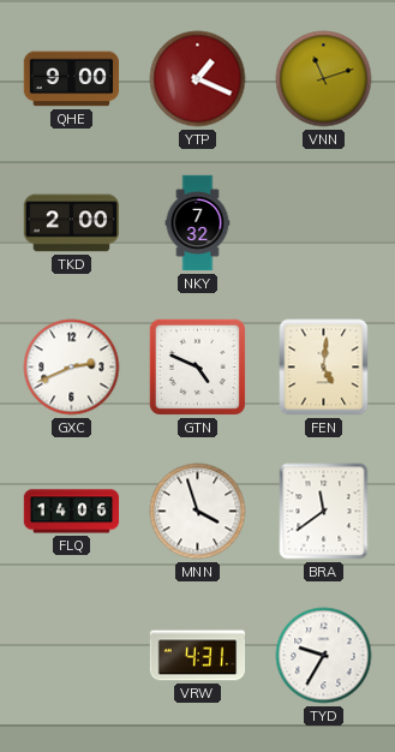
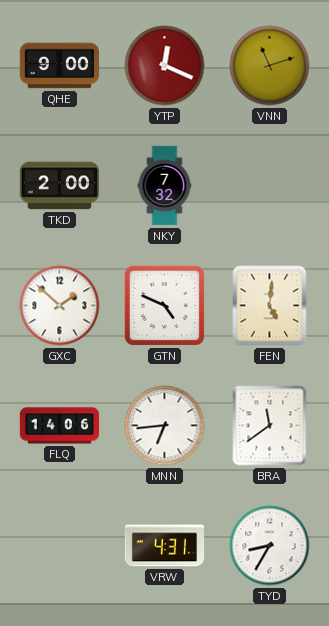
YTP: 1:19 -> 12:19
GXC: 2:41 -> 1:52
MNN: 3:57 -> 6:44
TYD: 9:35 -> 8:35
